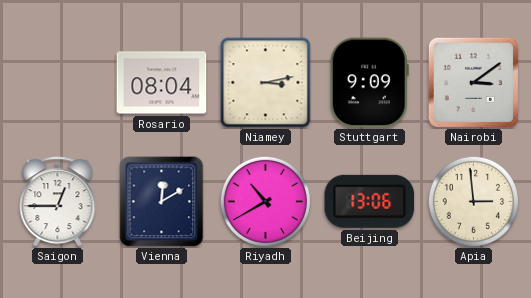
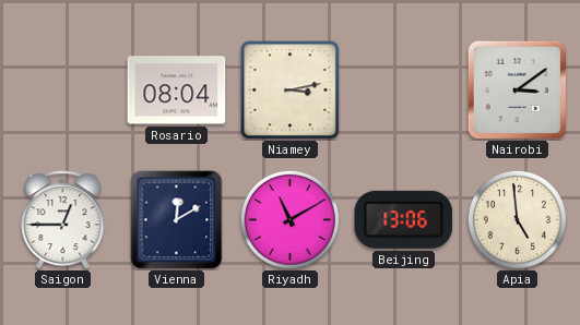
Stuttgart: 9:09 -> none
Riyadh: 10:40 -> 11:10
Apia: 2:59 -> 4:59
